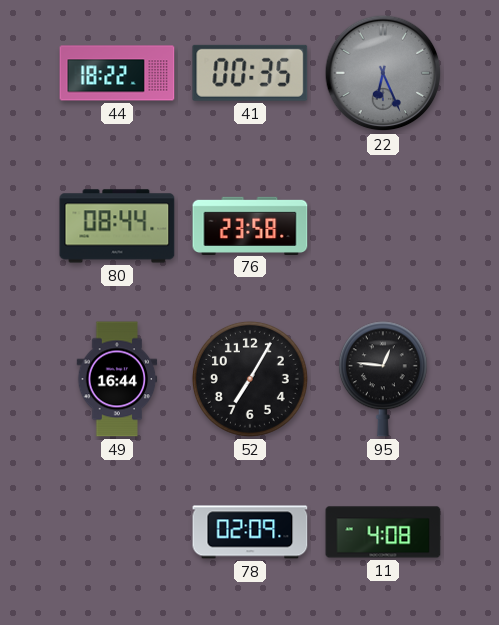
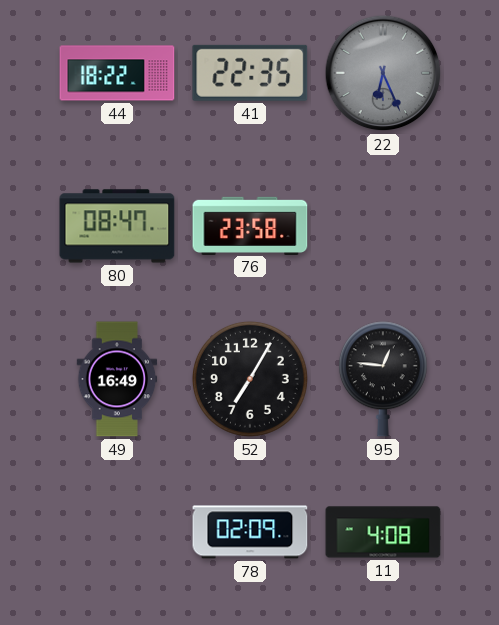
41: 00:35 -> 22:35
80: 08:44 -> 08:47
49: 16:44 -> 16:49
